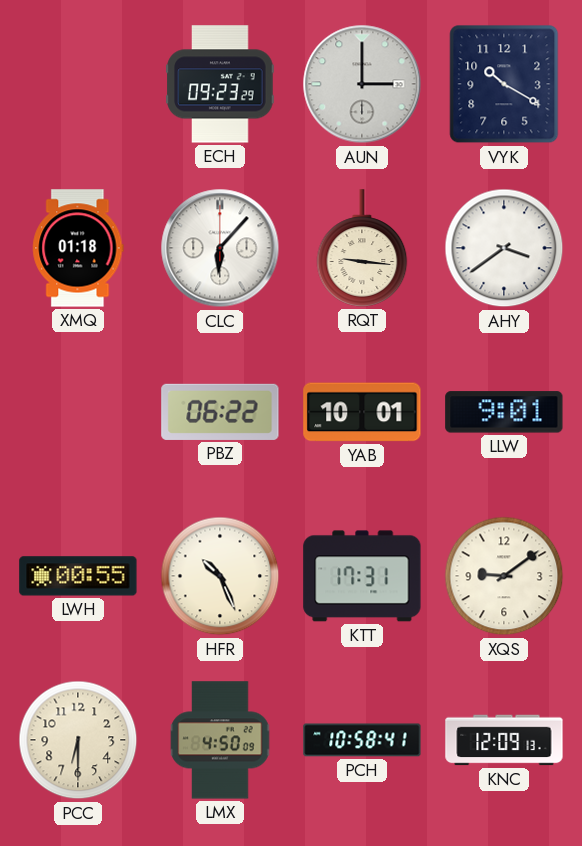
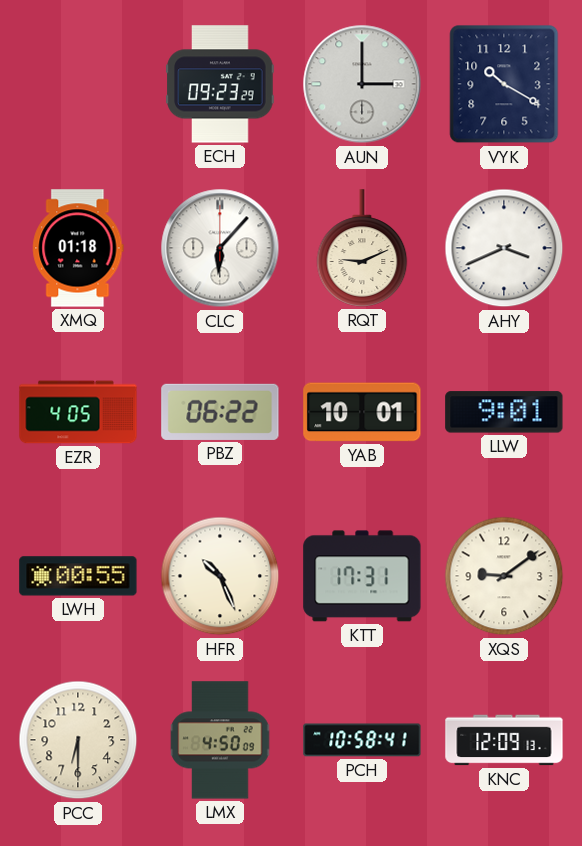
RQT: 9:16 -> 9:11
AHY: 3:39 -> 3:41
EZR: none -> 4:05
